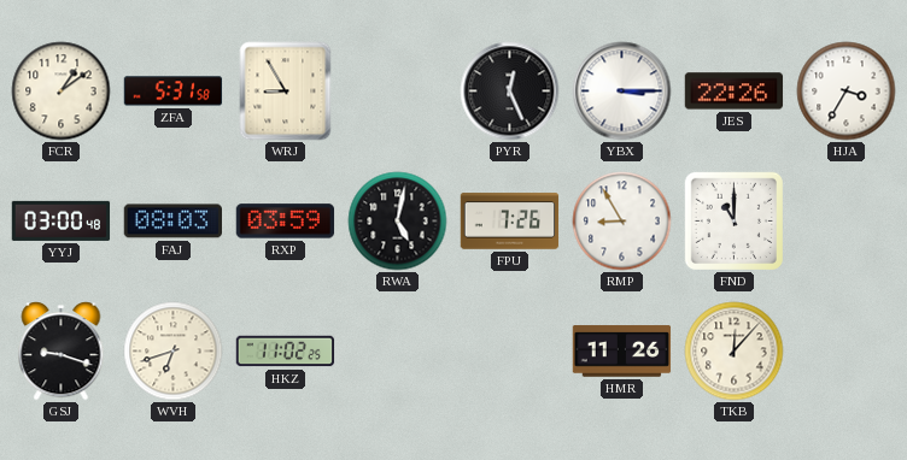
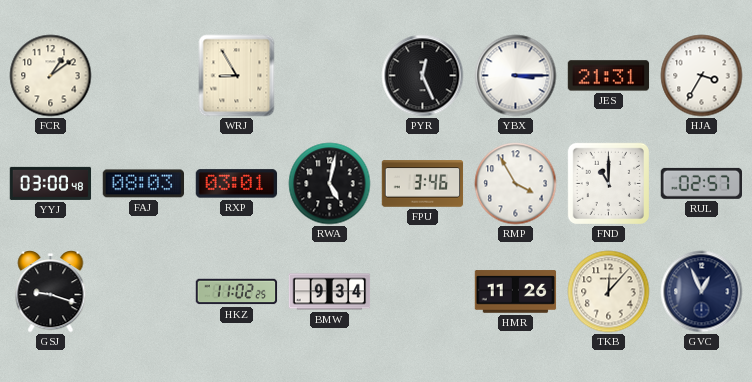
ZFA: 5:31 -> none
JES: 22:26 -> 21:31
RXP: 03:59 -> 03:01
FPU: 7:26 -> 3:46
RMP: 8:55 -> 3:55
RUL: none -> 02:57
WVH: 6:42 -> none
BMW: none -> 9:34
GVC: none -> 12:56
